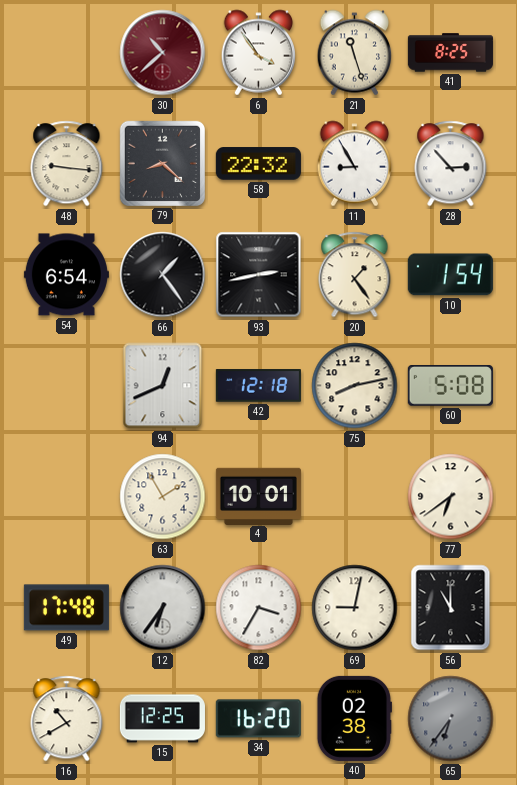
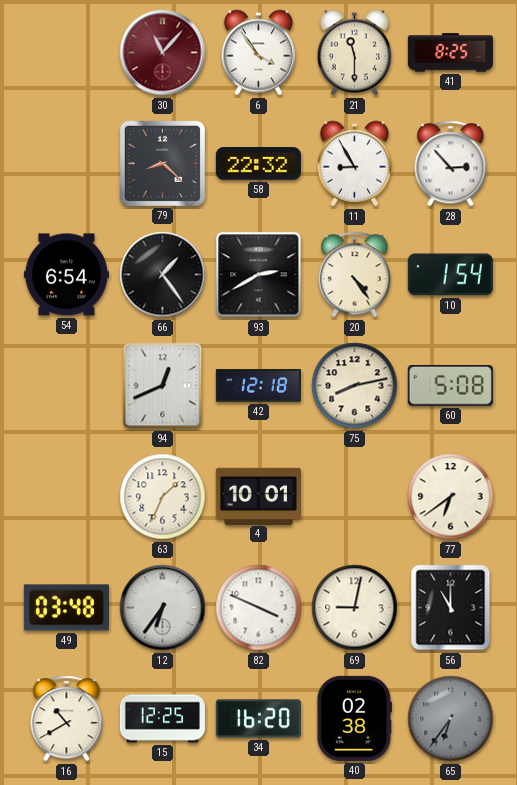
30: 10:38 -> 11:07
21: 11:27 -> 11:30
48: 9:16 -> none
93: 2:43 -> 2:40
20: 1:24 -> 4:24
63: 1:55 -> 1:34
49: 17:48 -> 03:48
82: 3:35 -> 3:49
